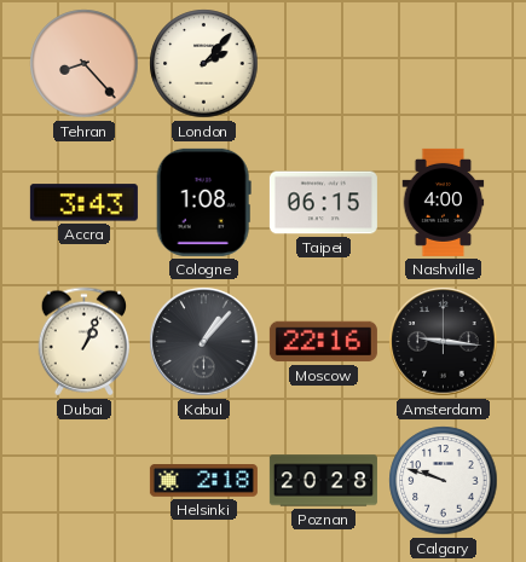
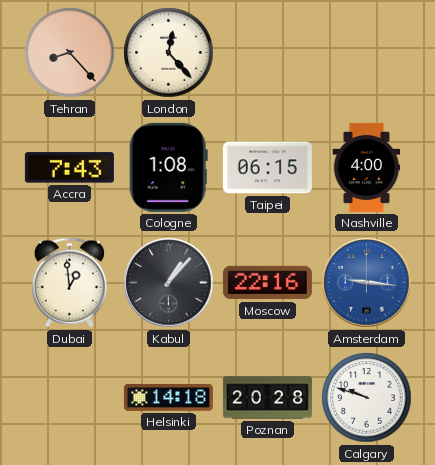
London: 2:07 -> 12:23
Accra: 3:43 -> 7:43
Dubai: 1:04 -> 12:59
Amsterdam dial: black -> blue
Helsinki: 2:18 -> 14:18
